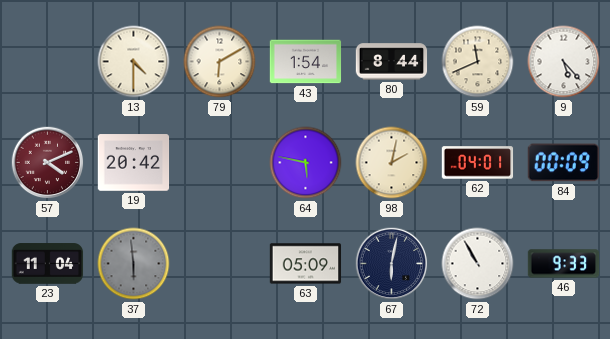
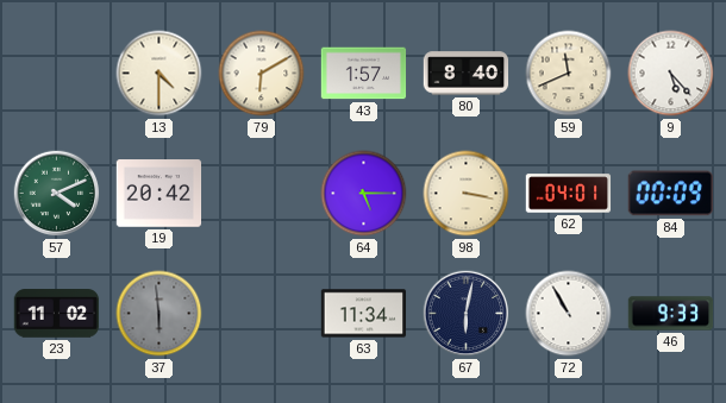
43: 1:54 -> 1:57
80: 8:44 -> 8:40
57 dial: burgundy -> green
64: 5:47 -> 5:15
98: 2:02 -> 3:17
23: 11:04 -> 11:02
63: 05:09 -> 11:34
